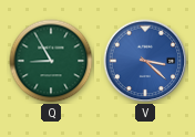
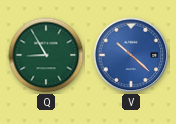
V: 3:22 -> 10:22
